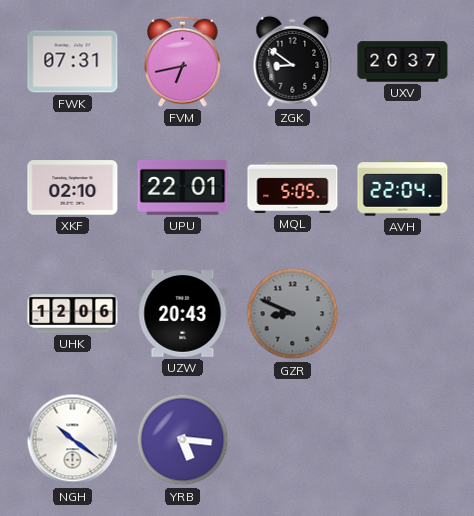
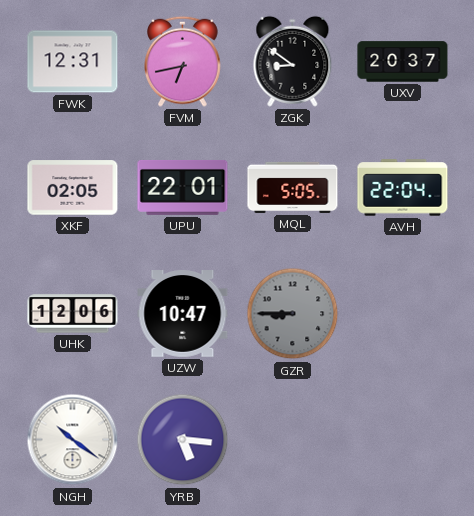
FWK: 07:31 -> 12:31
XKF: 02:10 -> 02:05
UZW: 20:43 -> 10:47
GZR: 8:49 -> 8:45
